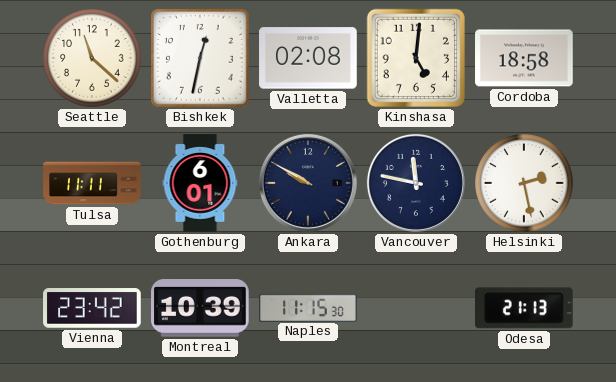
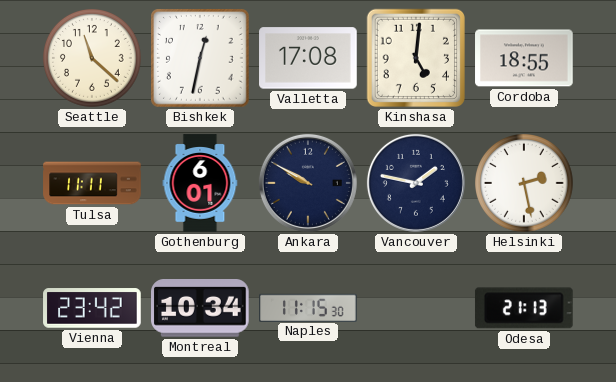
Valletta: 02:08 -> 17:08
Cordoba: 18:58 -> 18:55
Vancouver: 11:47 -> 1:47
Montreal: 10:39 -> 10:34
